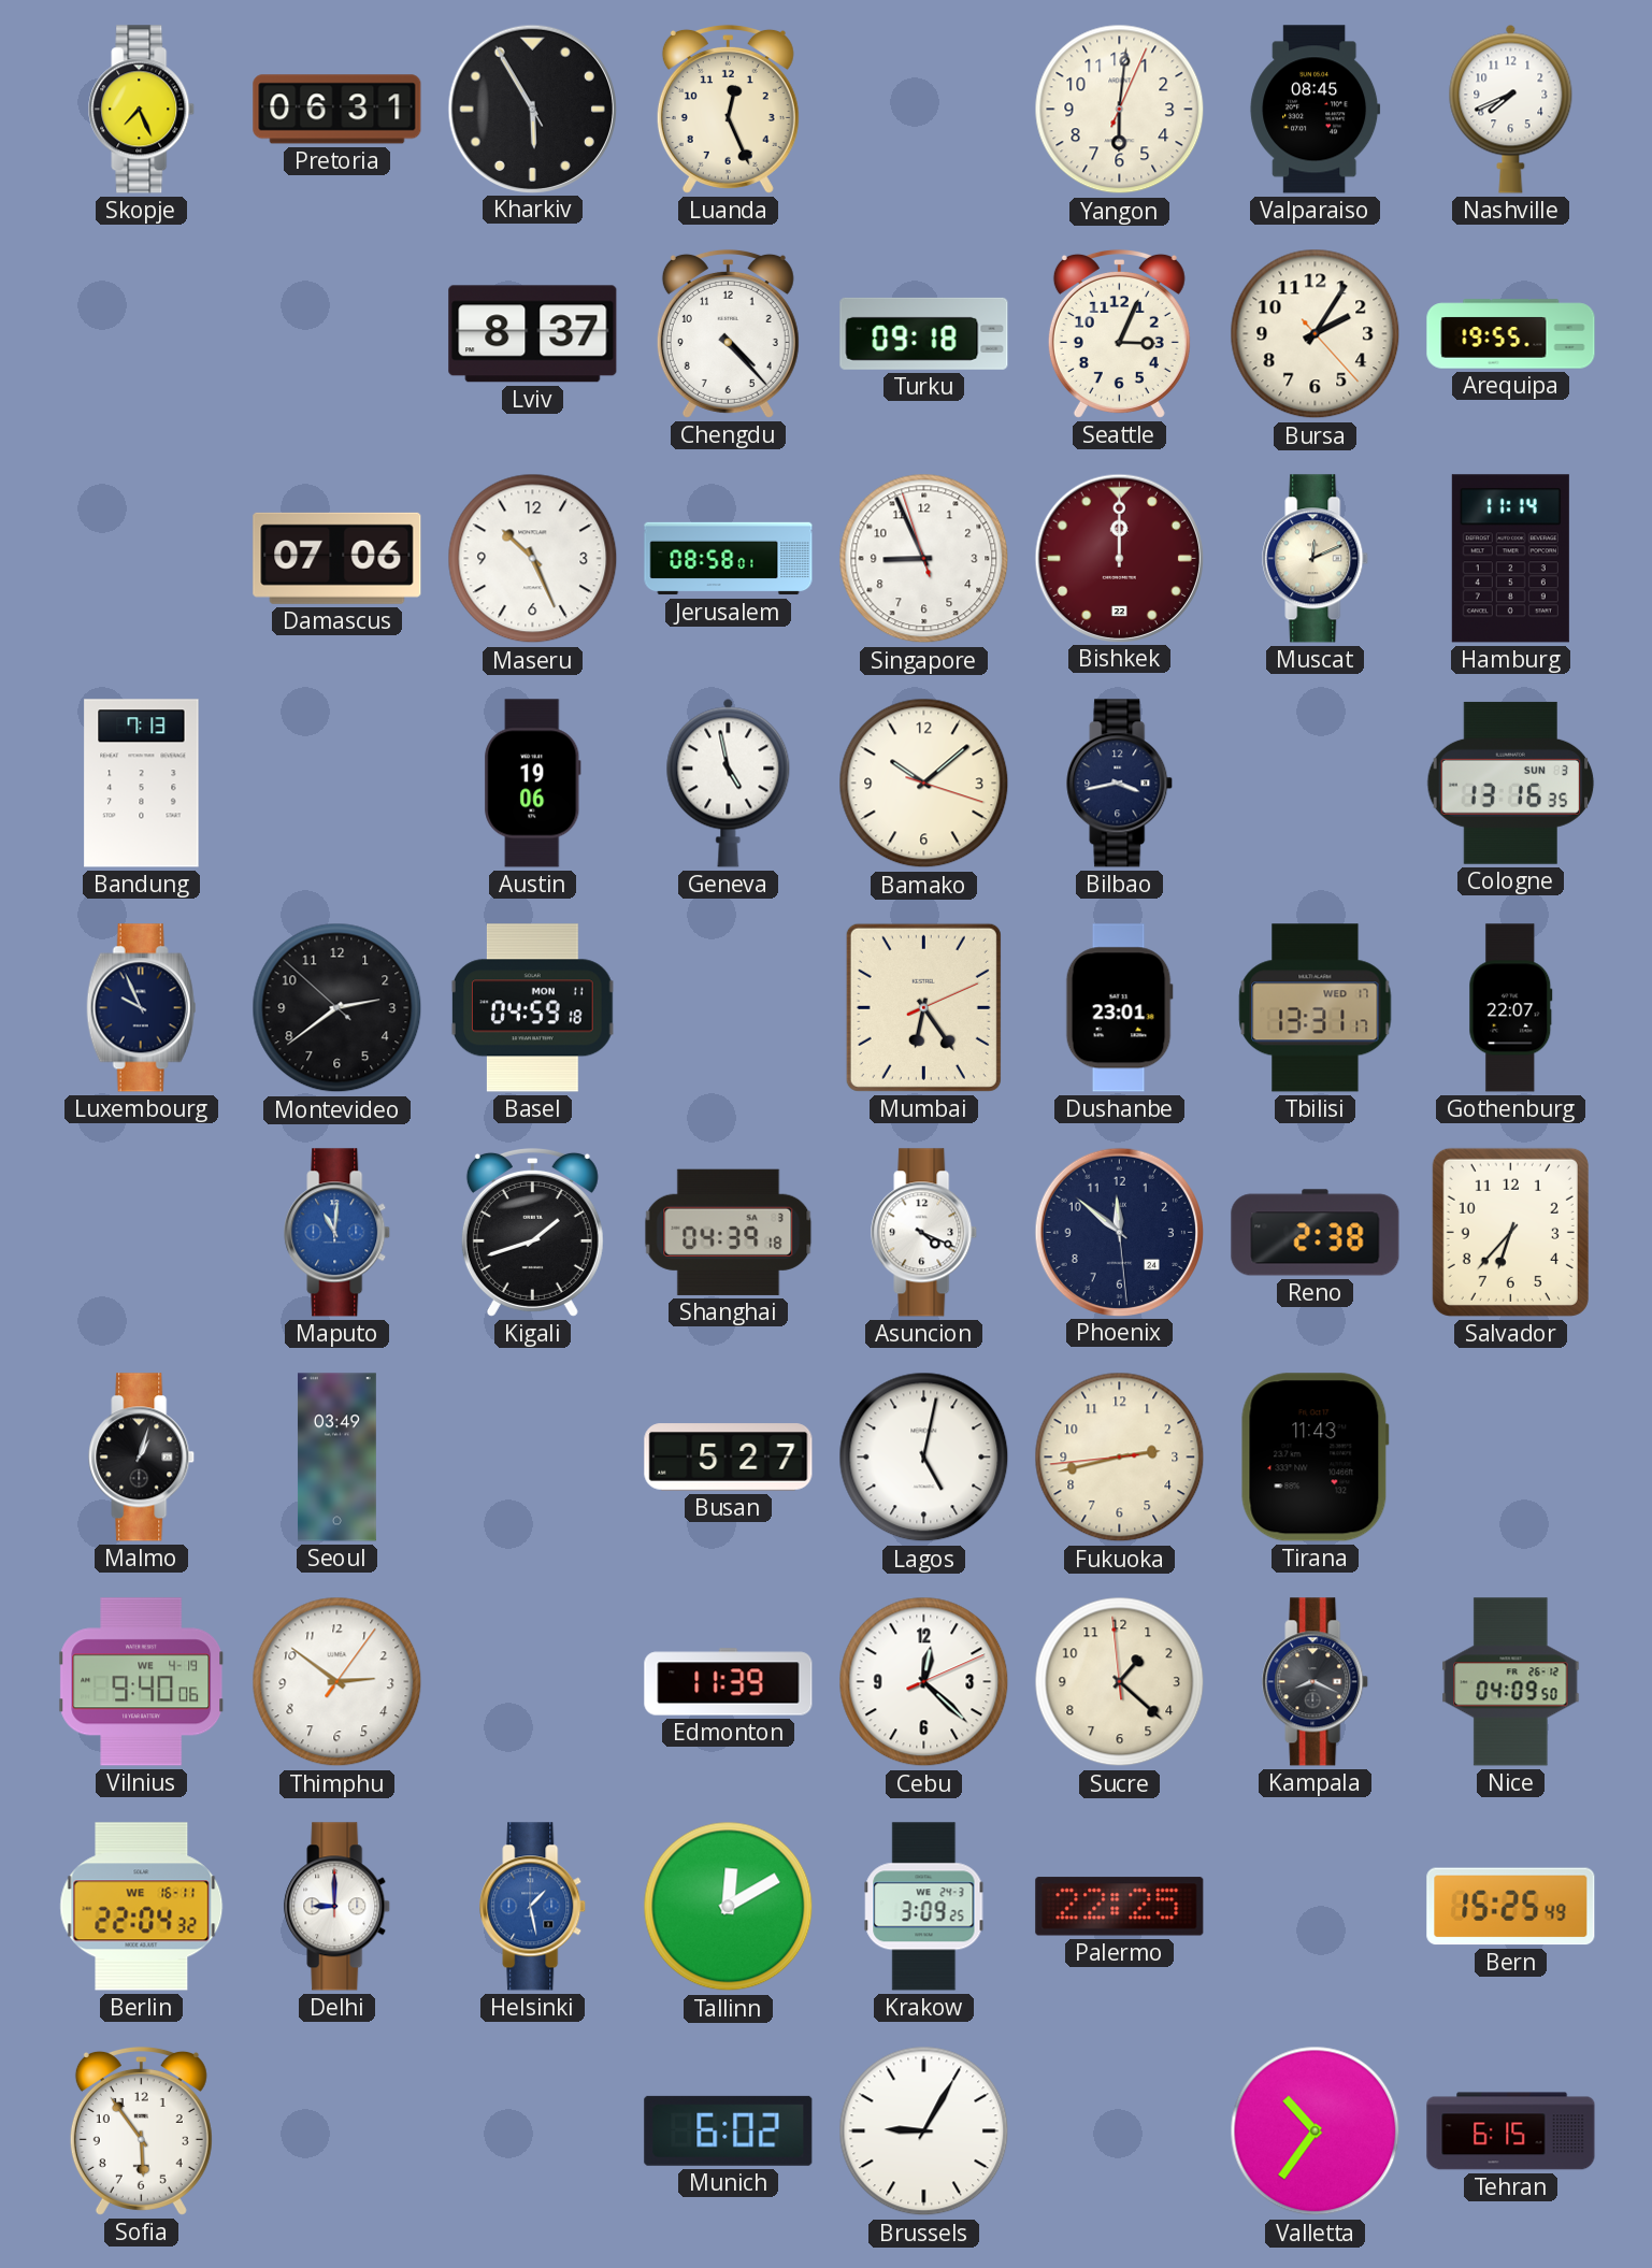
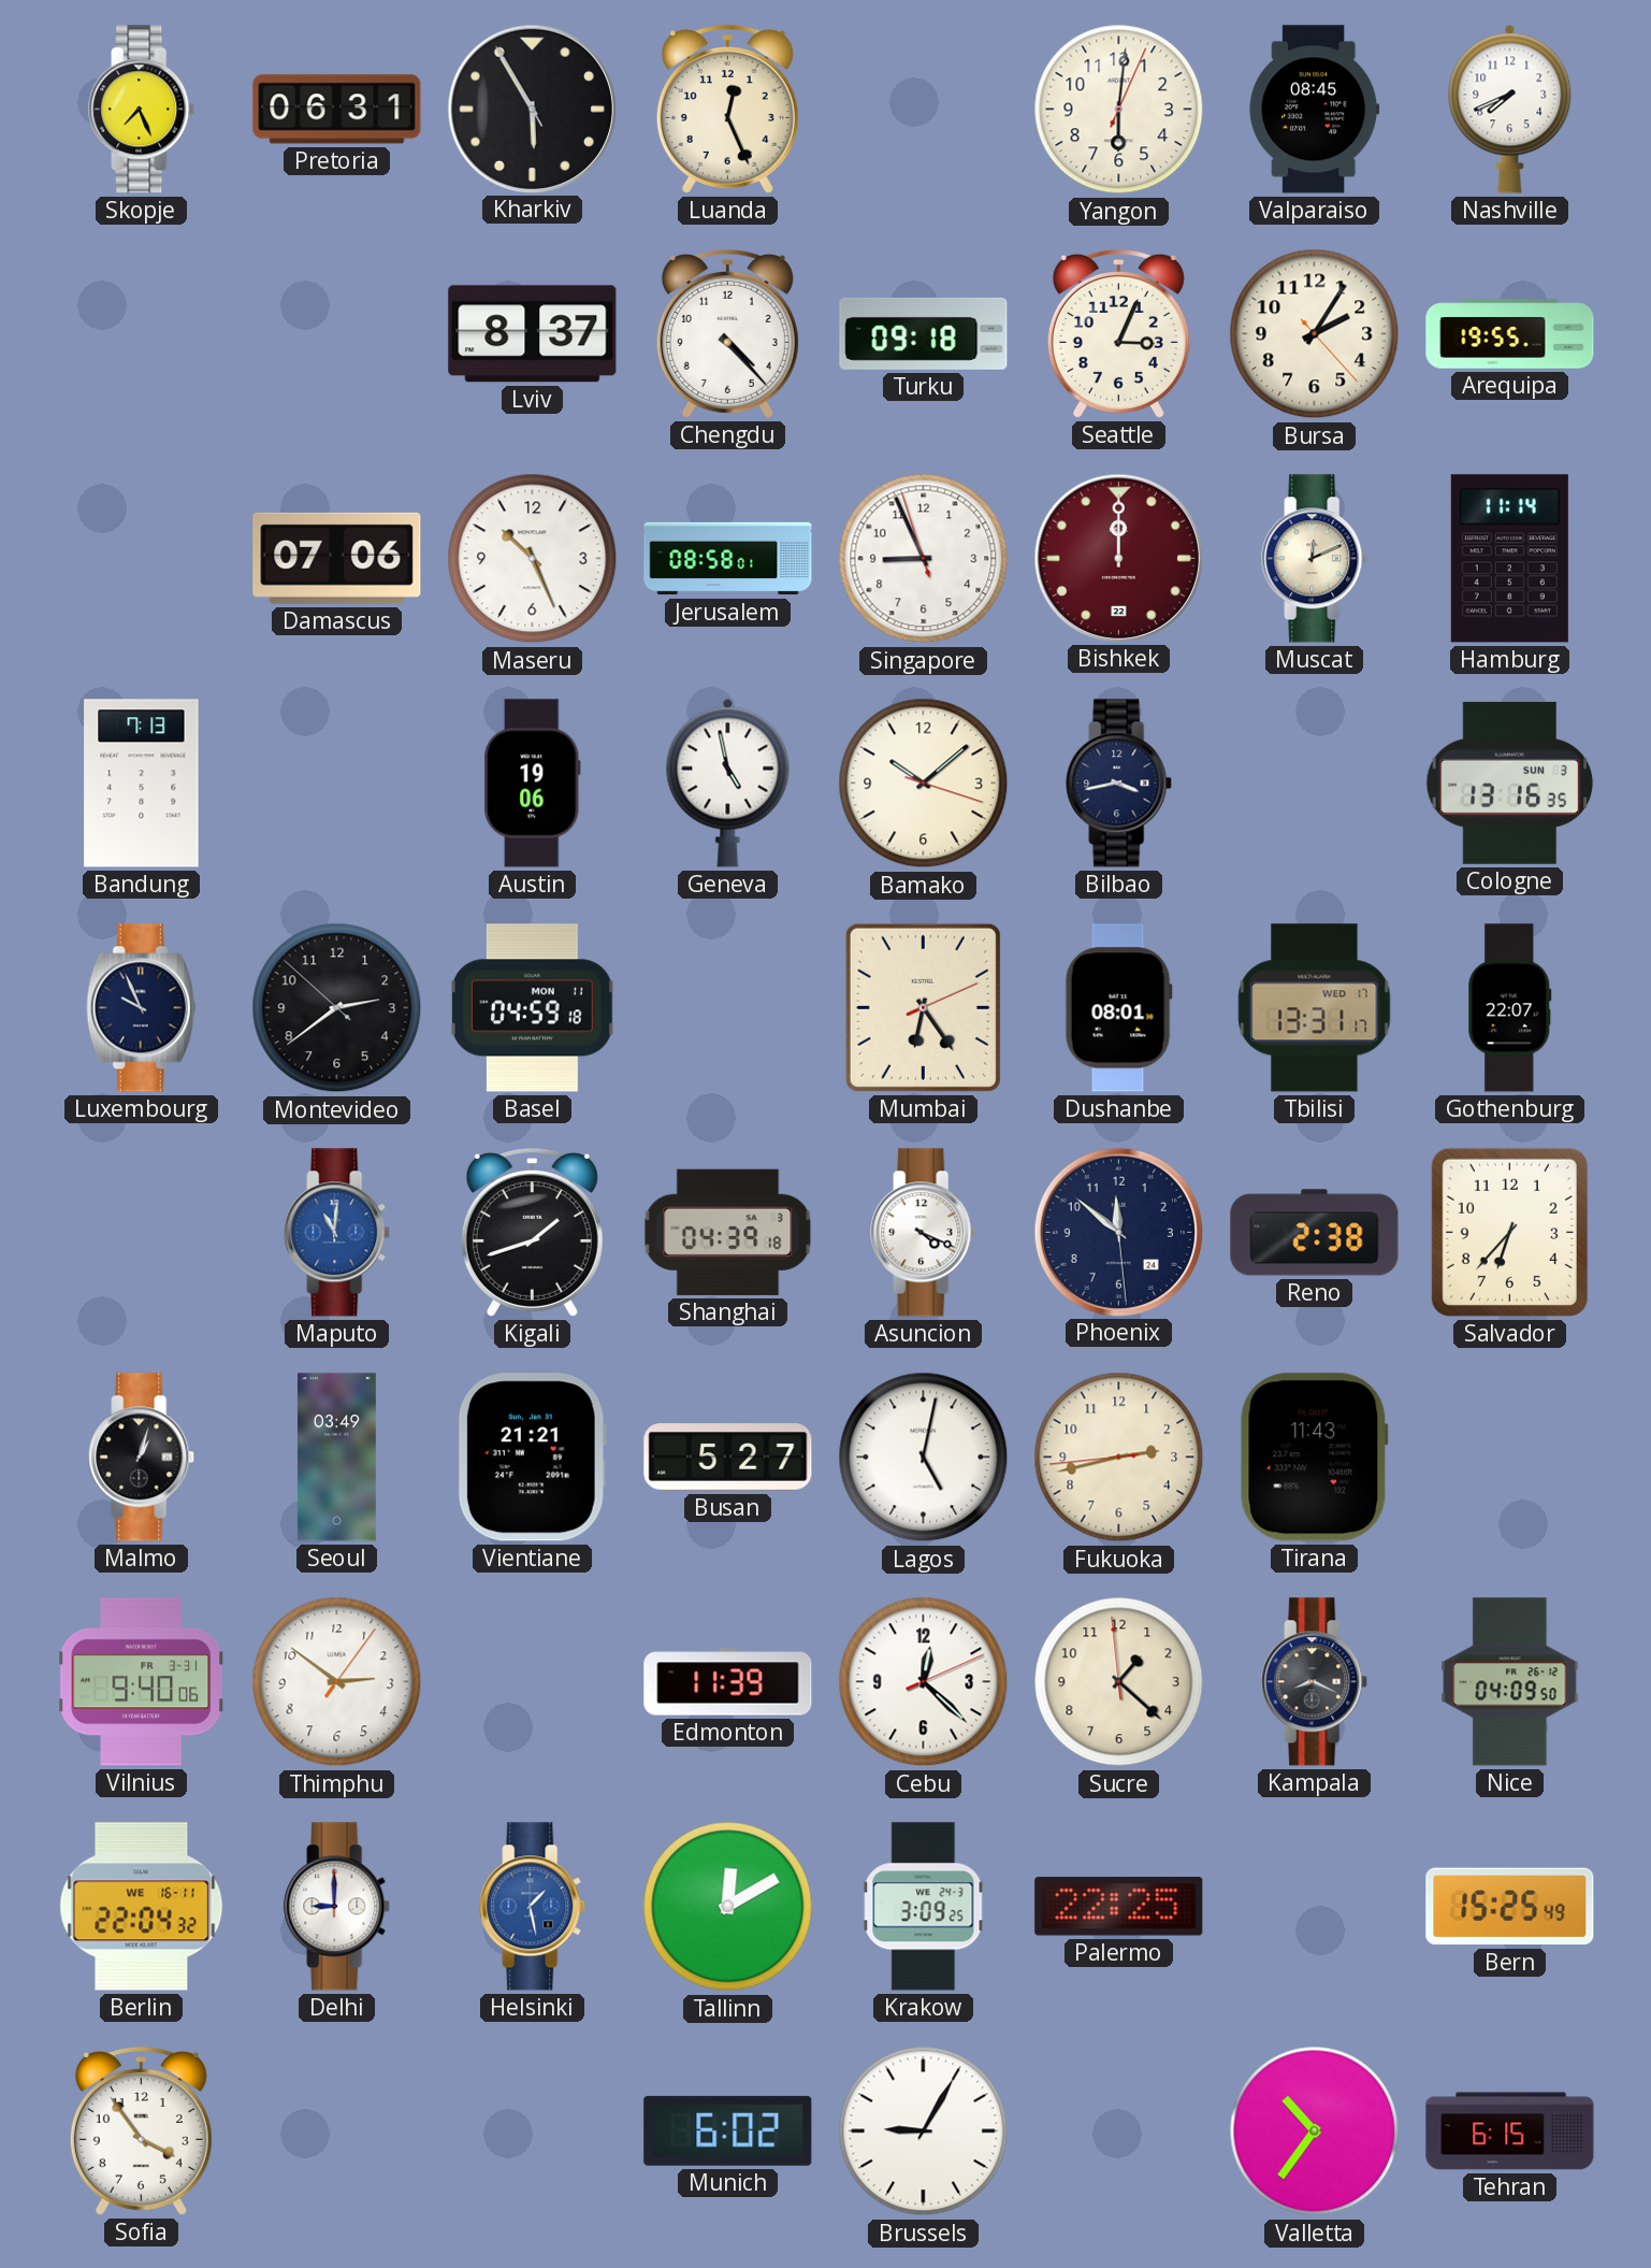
Dushanbe: 23:01 -> 08:01
Vientiane: none -> 21:21
Vilnius date: WE 4-19 -> FR 3-31
Sofia: 5:54 -> 3:54
